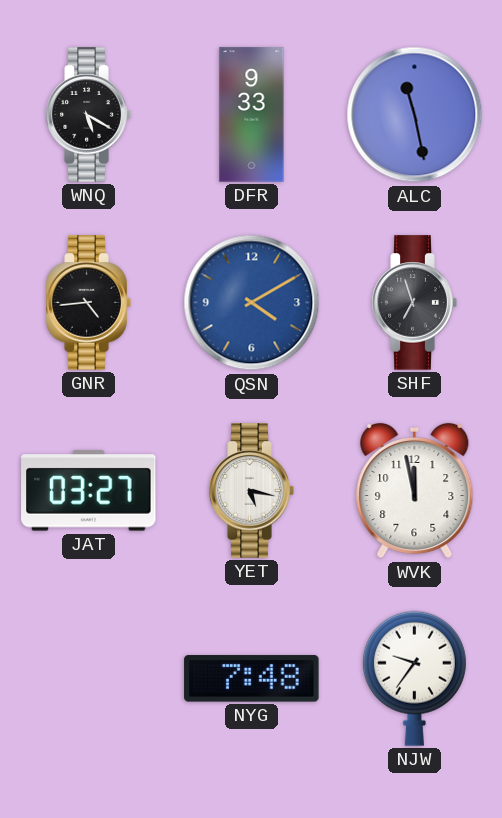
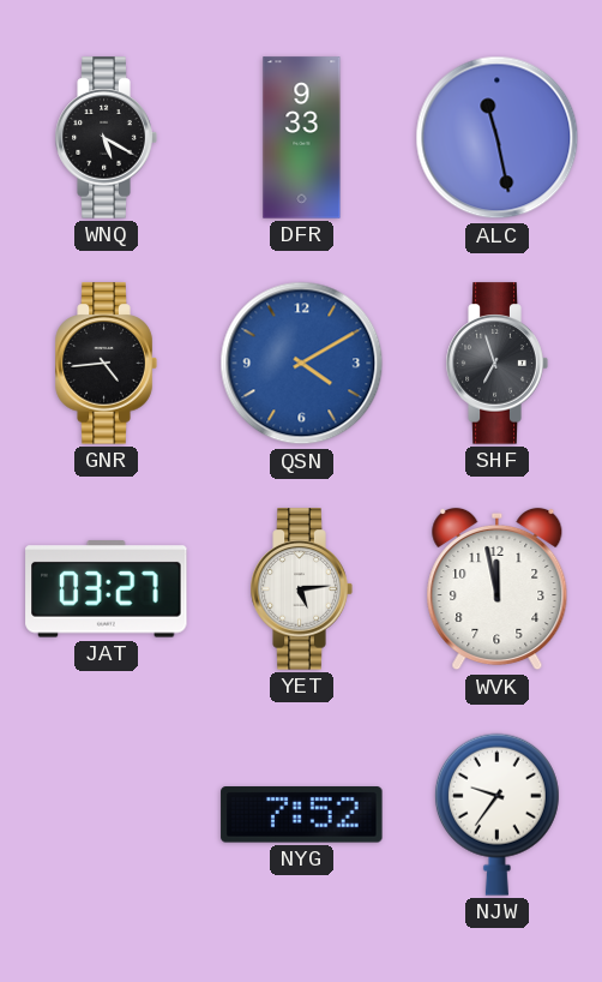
YET: 5:17 -> 5:14
NYG: 7:48 -> 7:52
